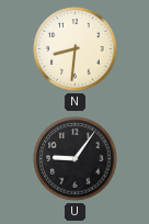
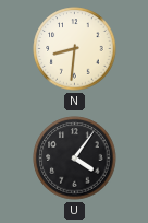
U: 9:06 -> 4:06
